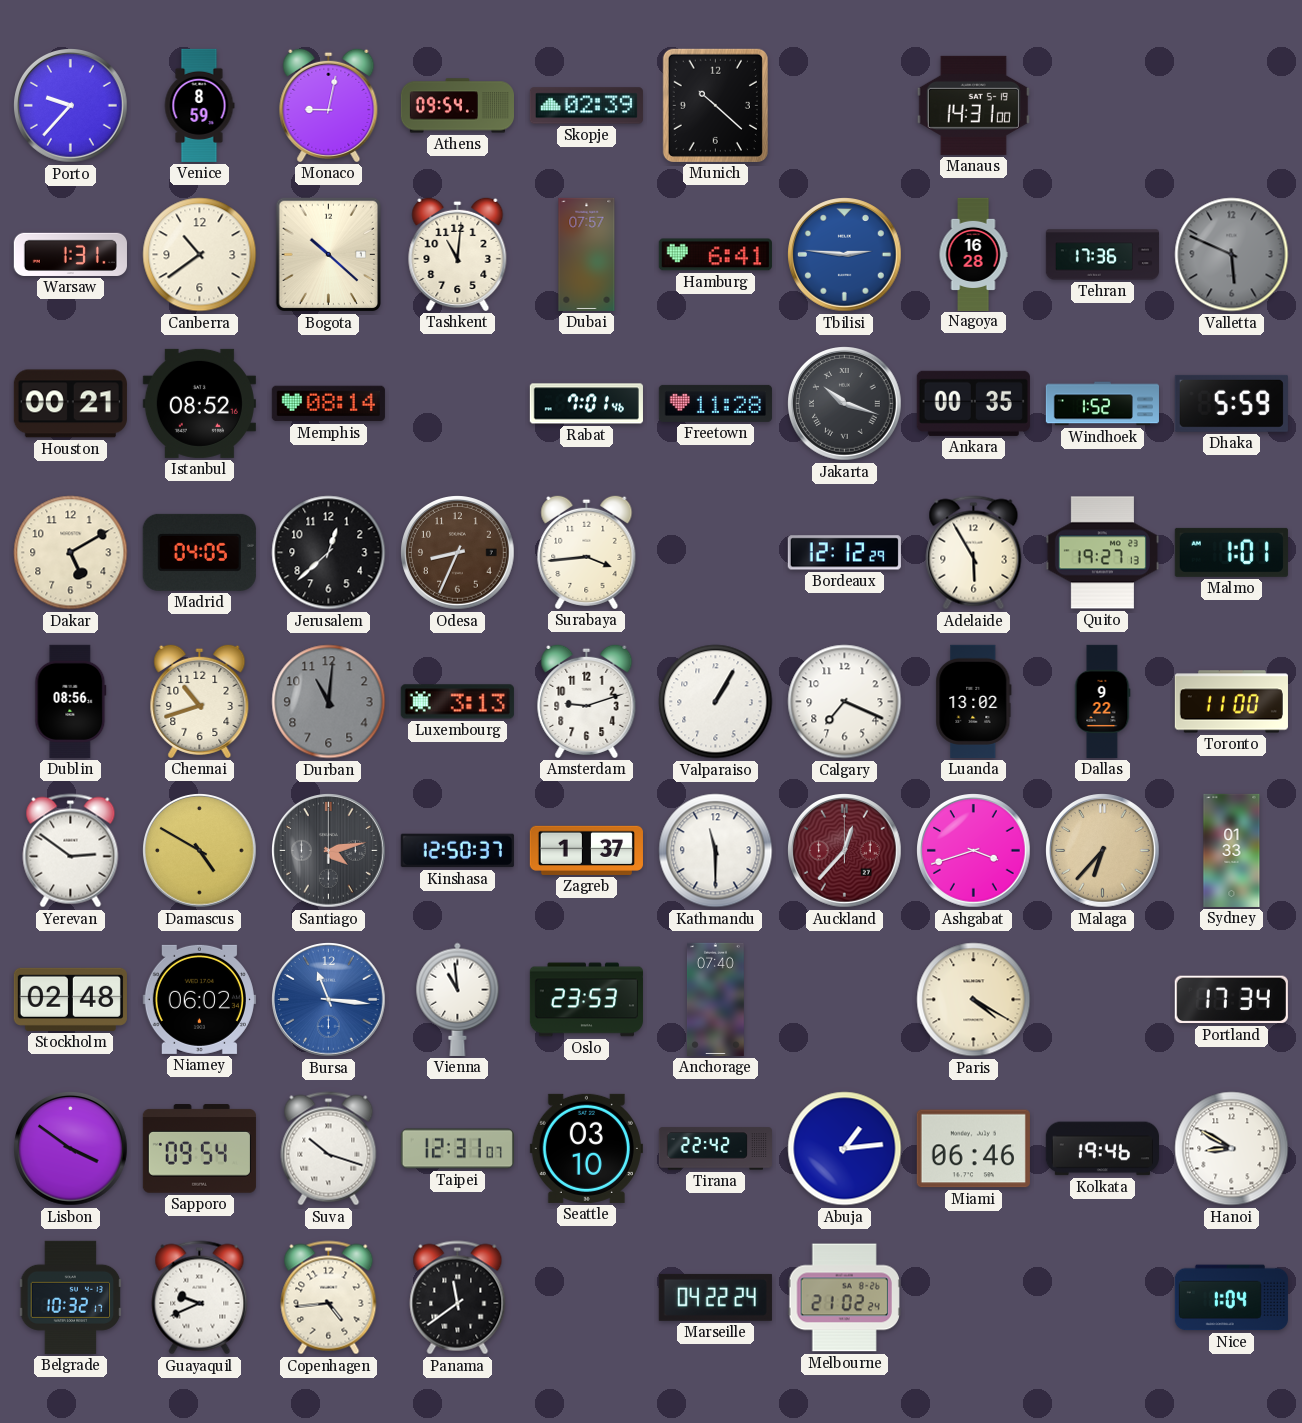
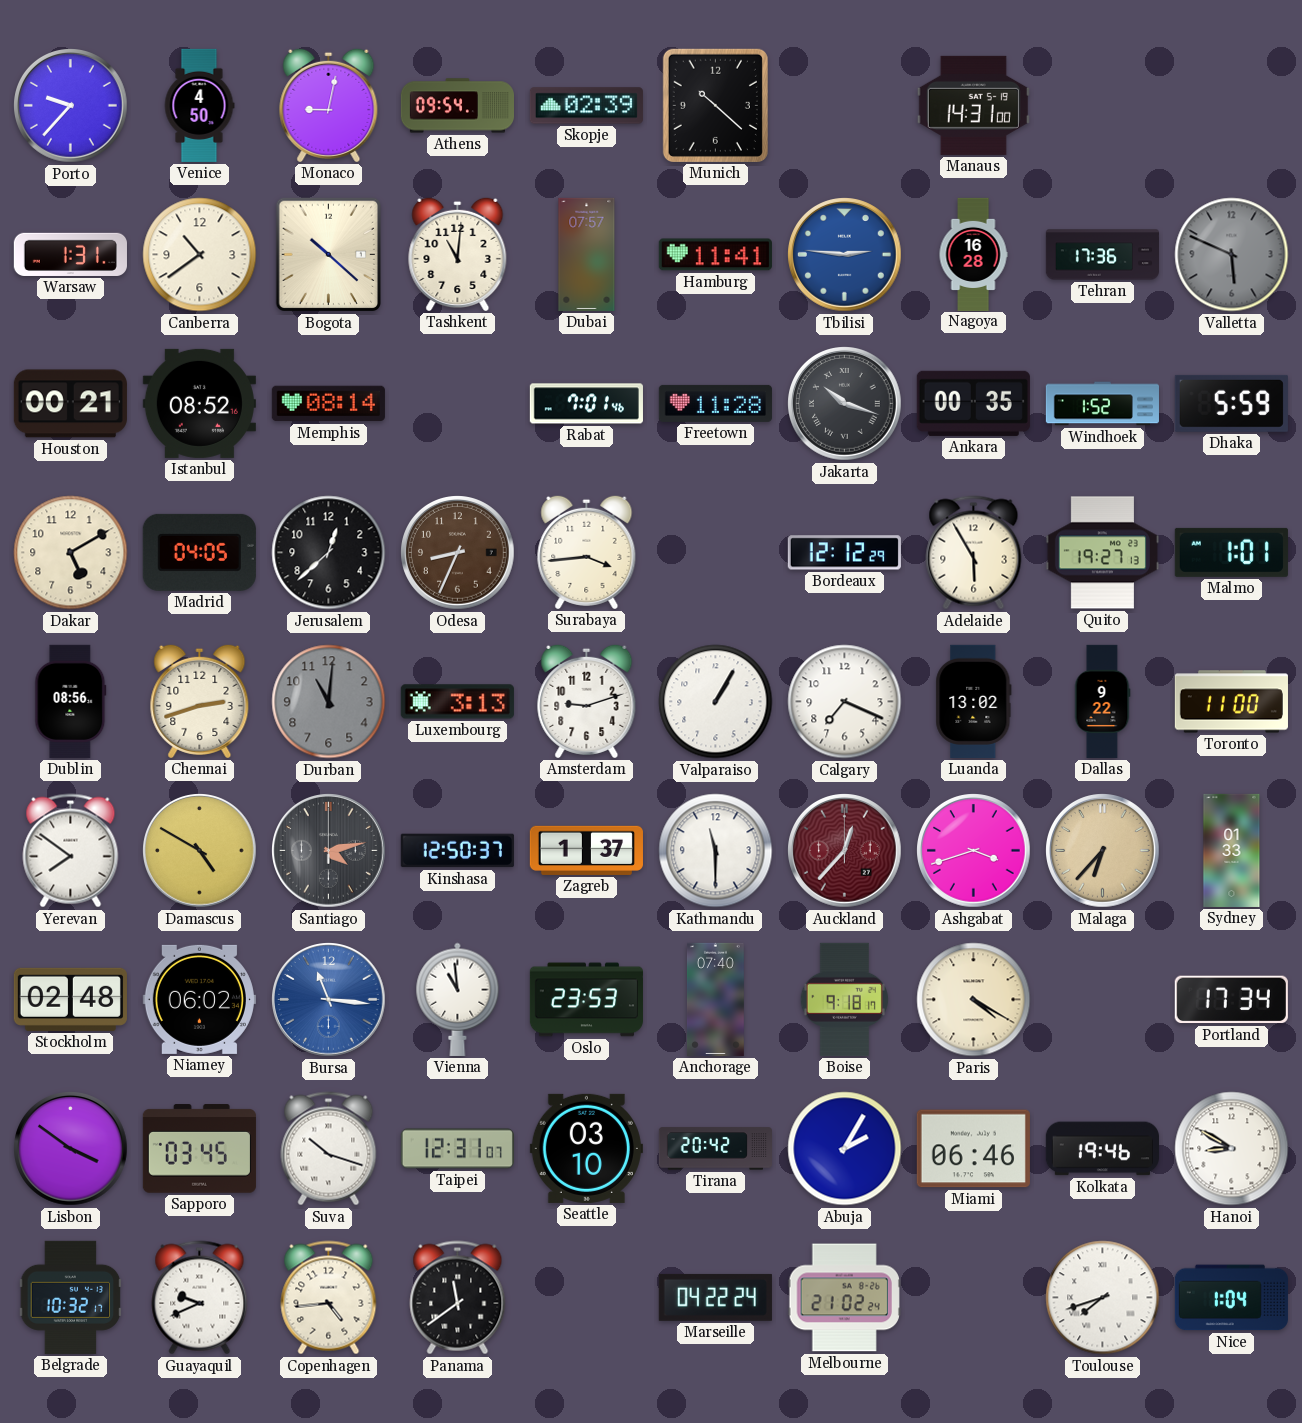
Venice: 8:59 -> 4:50
Hamburg: 6:41 -> 11:41
Chennai: 10:42 -> 2:42
Yerevan: 2:51 -> 7:51
Boise: none -> 9:18
Sapporo: 09:54 -> 03:45
Tirana: 22:42 -> 20:42
Abuja: 1:14 -> 2:05
Toulouse: none -> 7:42
